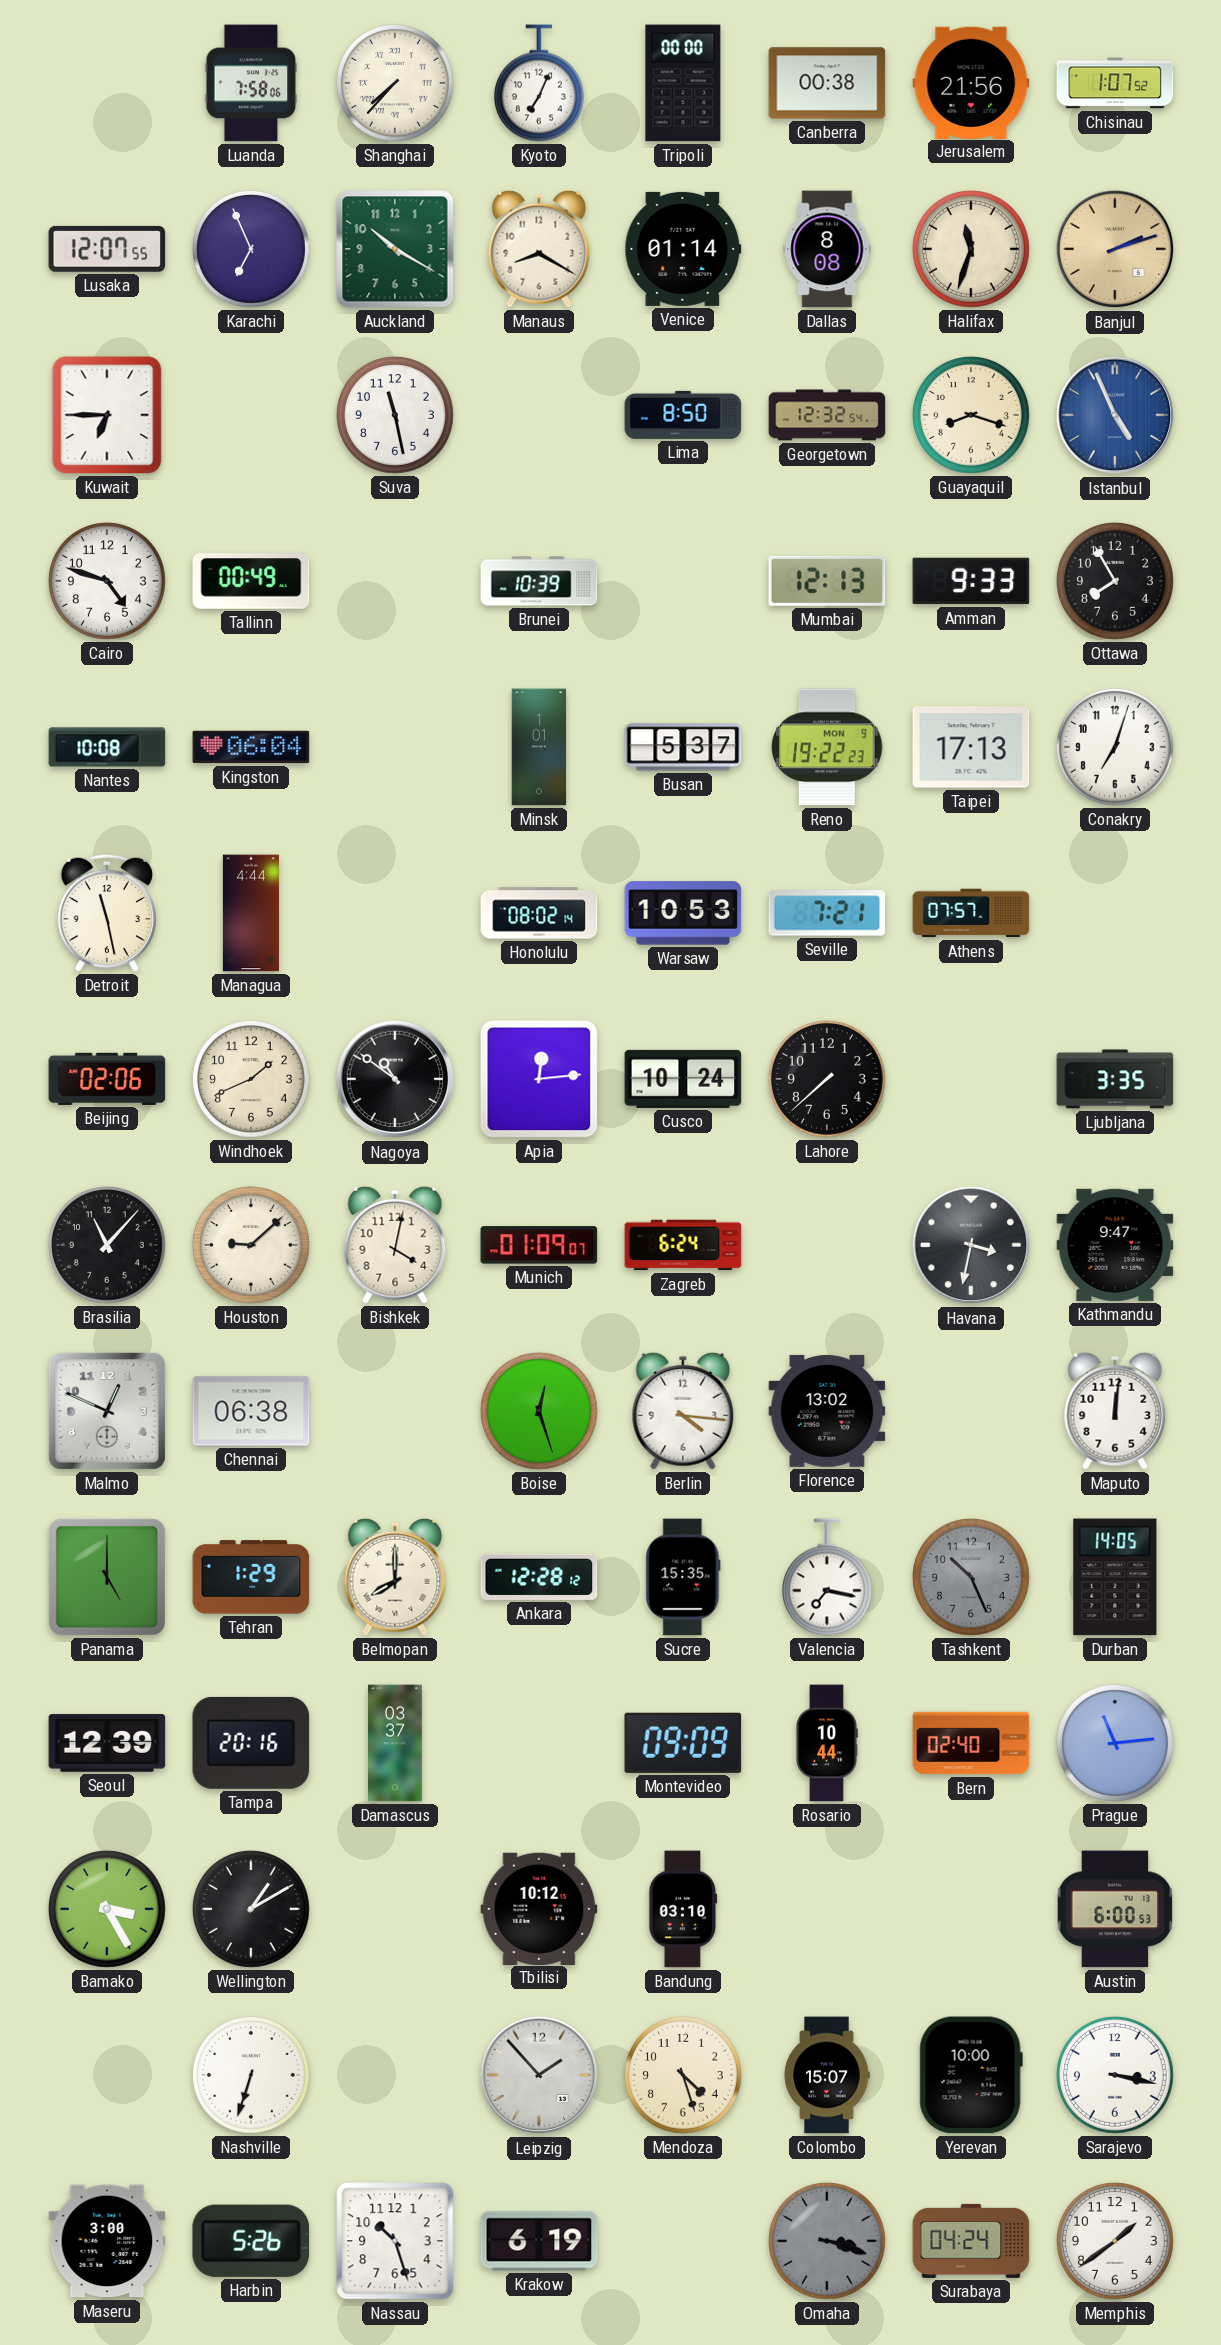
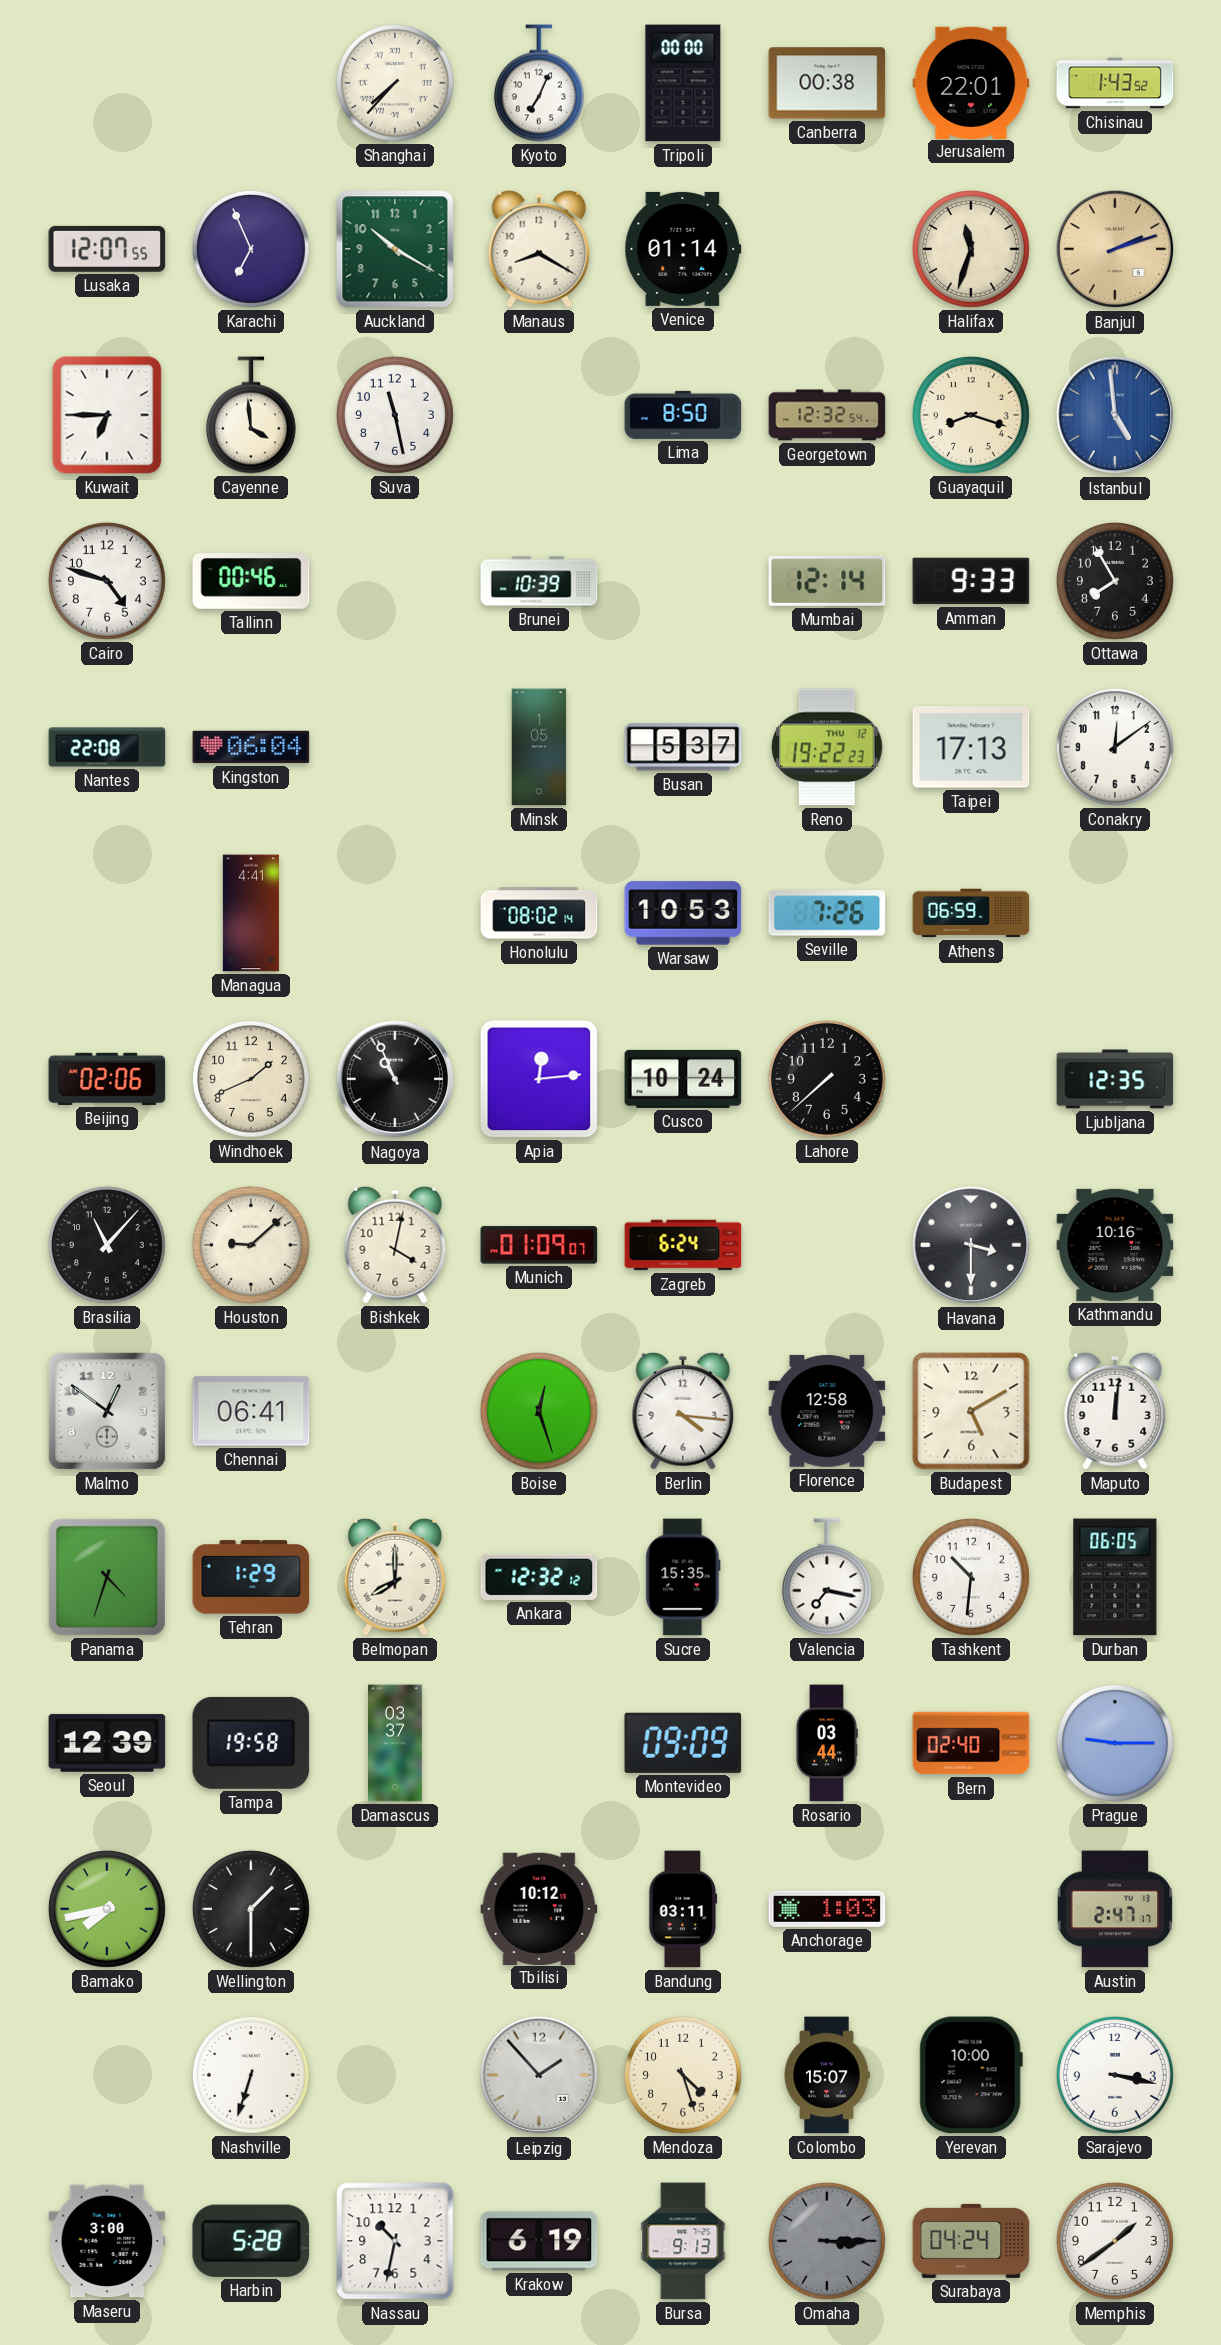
Luanda: 7:58 -> none
Jerusalem: 21:56 -> 22:01
Chisinau: 1:07 -> 1:43
Dallas: 8:08 -> none
Cayenne: none -> 3:59
Istanbul: 4:56 -> 4:59
Tallinn: 00:49 -> 00:46
Mumbai: 12:13 -> 12:14
Nantes: 10:08 -> 22:08
Minsk: 1:01 -> 1:05
Reno date: MON 9 -> THU 12
Conakry: 7:03 -> 12:09
Detroit: 11:28 -> none
Managua: 4:44 -> 4:41
Seville: 7:21 -> 7:26
Athens: 07:57 -> 06:59
Nagoya: 10:51 -> 10:56
Ljubljana: 3:35 -> 12:35
Havana: 3:32 -> 3:30
Kathmandu: 9:47 -> 10:16
Malmo: 12:49 -> 12:51
Chennai: 06:38 -> 06:41
Florence: 13:02 -> 12:58
Budapest: none -> 5:10
Panama: 5:00 -> 4:33
Ankara: 12:28 -> 12:32
Tashkent: 10:26 -> 10:31
Tashkent dial: grey -> white
Durban: 14:05 -> 06:05
Tampa: 20:16 -> 19:58
Rosario: 10:44 -> 03:44
Prague: 11:14 -> 9:15
Bamako: 3:25 -> 7:43
Wellington: 1:10 -> 1:30
Bandung: 03:10 -> 03:11
Anchorage: none -> 1:03
Austin: 6:00 -> 2:47
Harbin: 5:26 -> 5:28
Nassau: 10:27 -> 10:32
Bursa: none -> 9:13
Omaha: 3:18 -> 3:15
